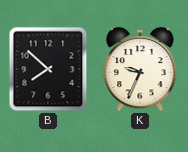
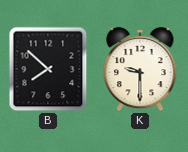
K: 9:34 -> 9:30
